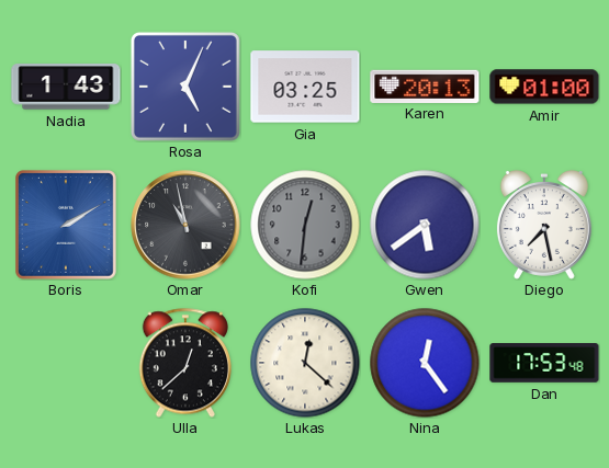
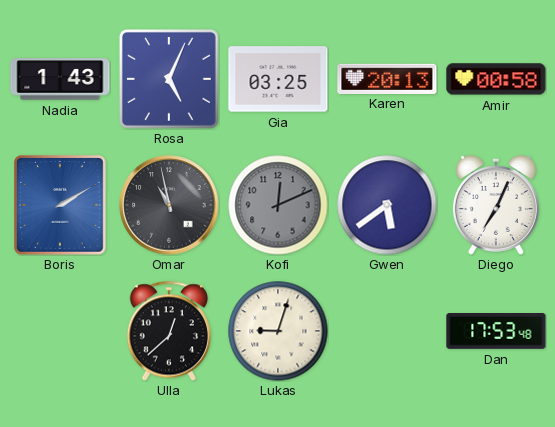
Amir: 01:00 -> 00:58
Kofi: 12:31 -> 12:11
Diego: 7:28 -> 7:04
Lukas: 12:22 -> 9:03
Nina: 12:24 -> none
